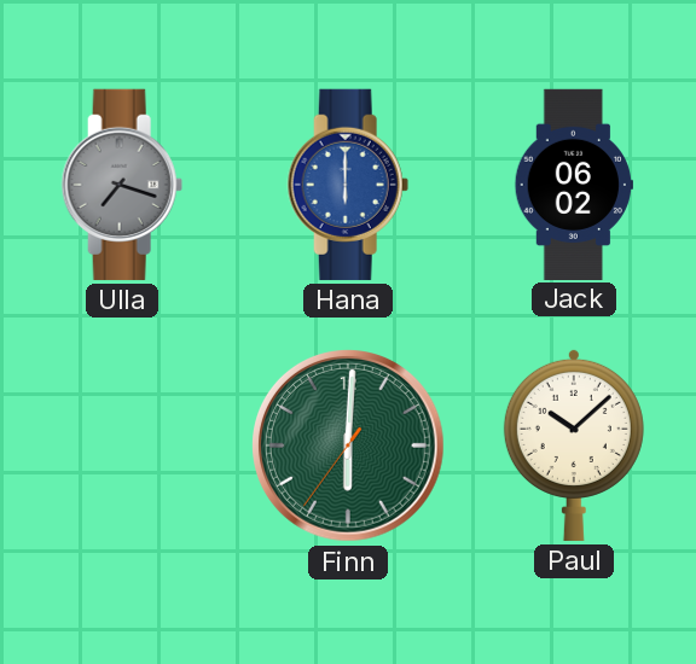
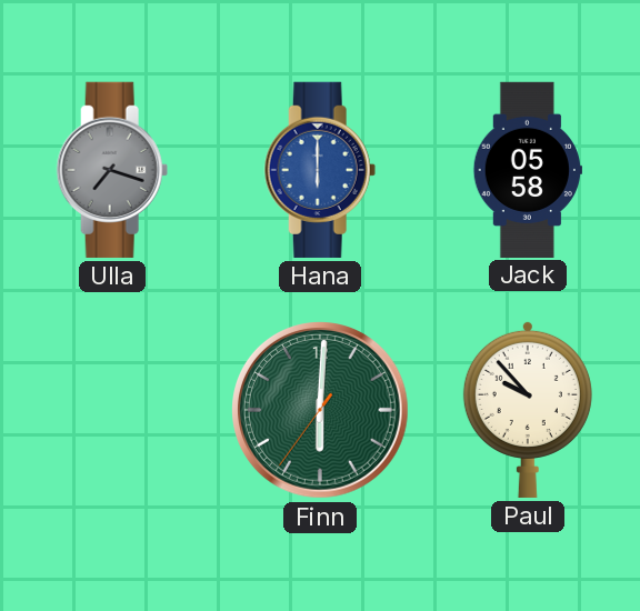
Jack: 06:02 -> 05:58
Paul: 10:08 -> 9:53
